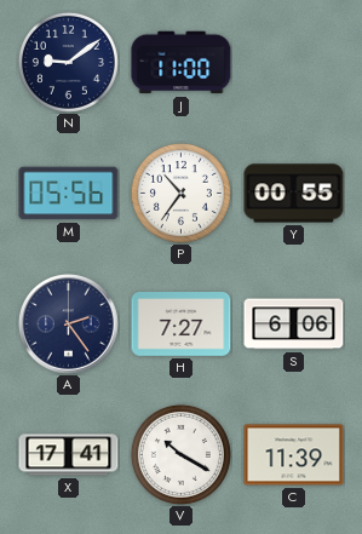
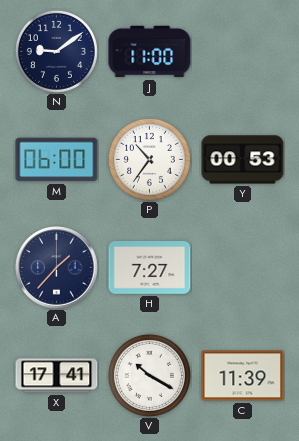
M: 05:56 -> 06:00
Y: 00:55 -> 00:53
A: 2:24 -> 1:37
S: 6:06 -> none
